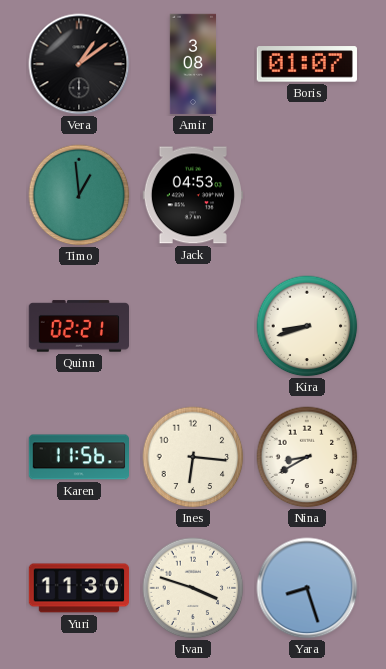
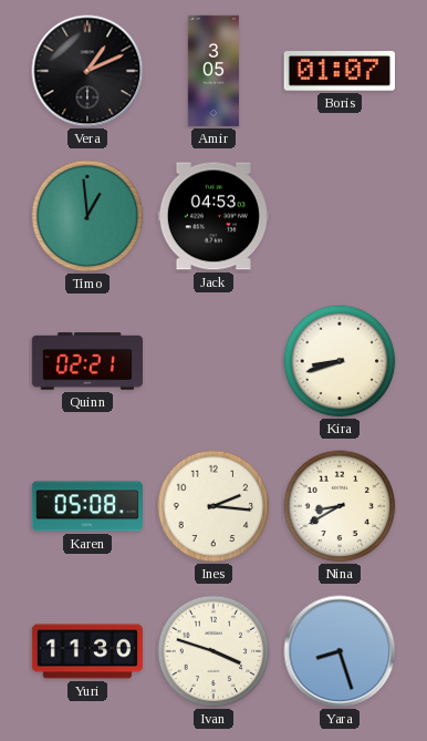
Vera: 1:09 -> 1:11
Amir: 3:08 -> 3:05
Karen: 11:56 -> 05:08
Ines: 6:16 -> 2:16
